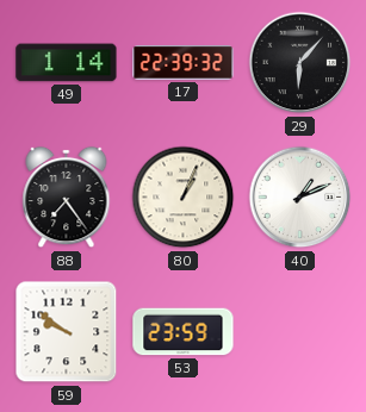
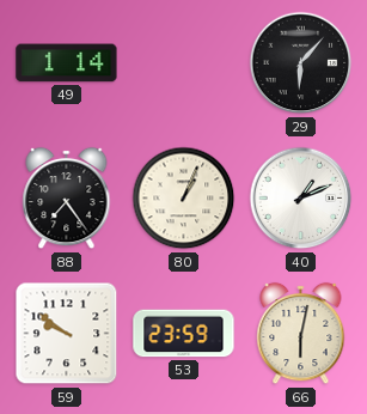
17: 22:39 -> none
66: none -> 6:02
